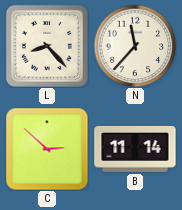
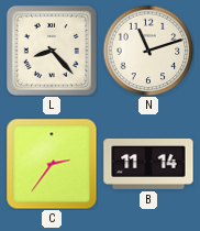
N: 11:37 -> 11:12
C: 2:52 -> 2:36
